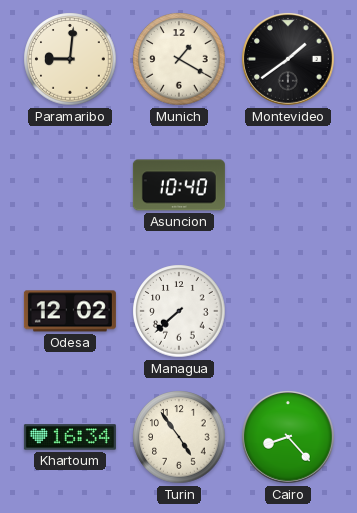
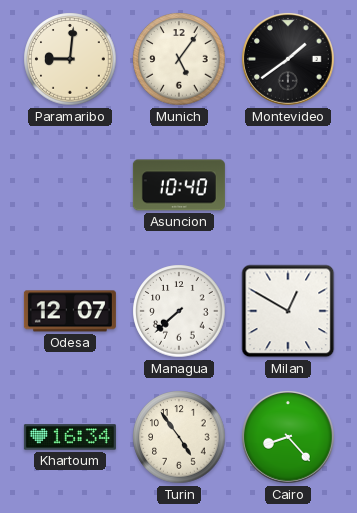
Munich: 1:20 -> 5:06
Odesa: 12:02 -> 12:07
Milan: none -> 12:50
